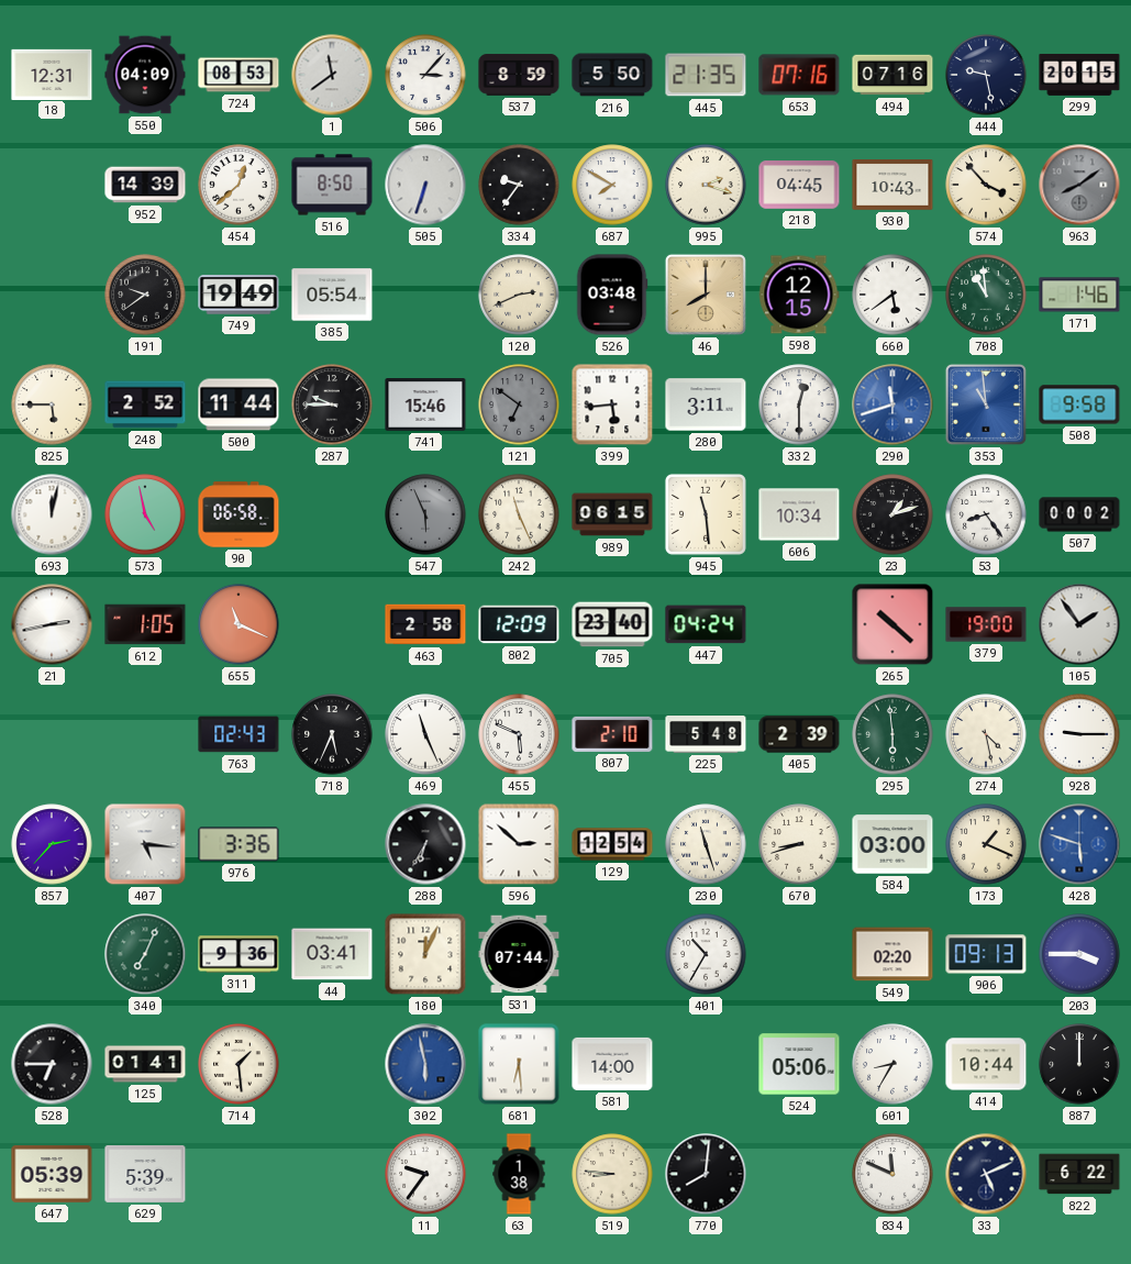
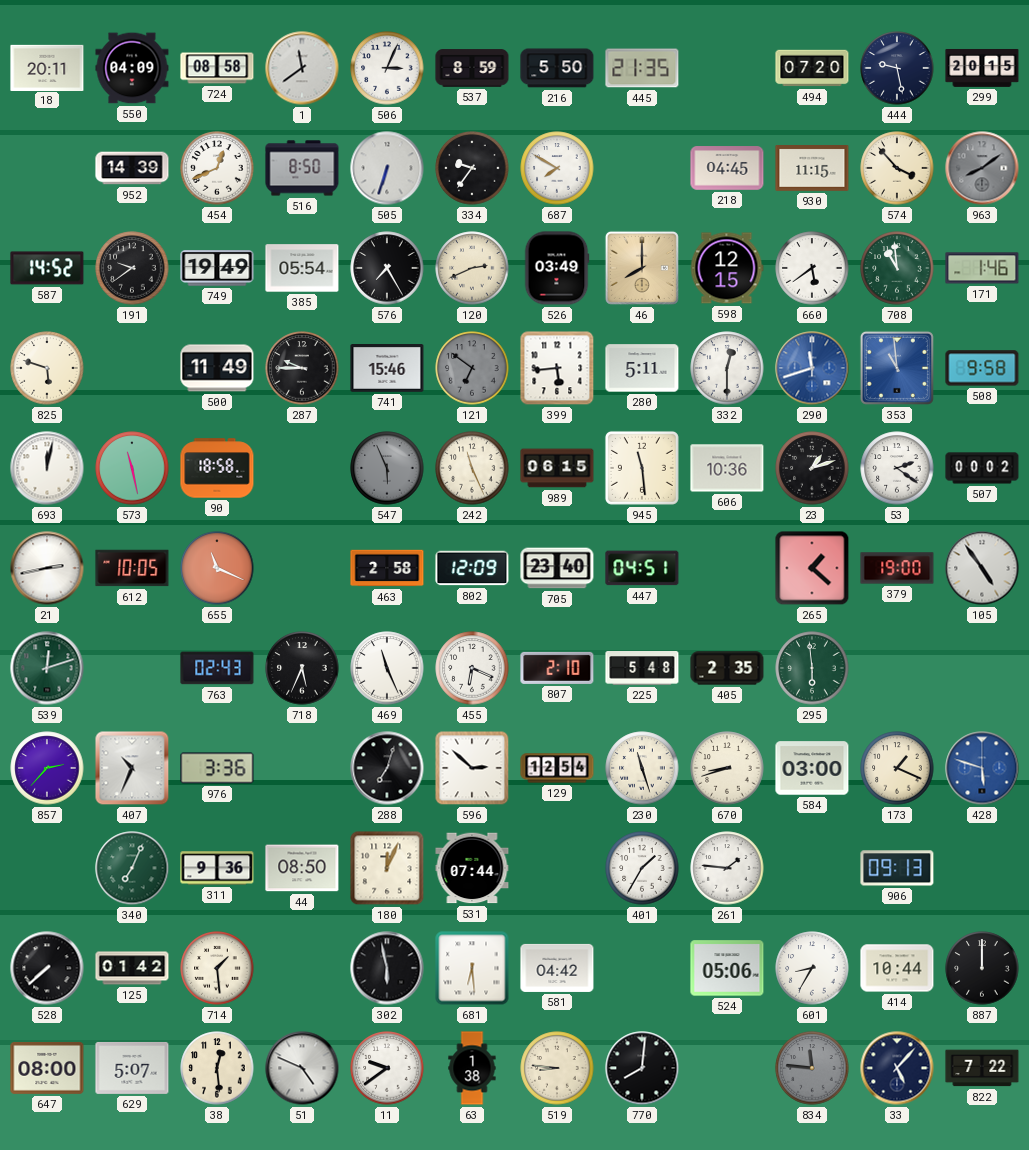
18: 12:31 -> 20:11
724: 08:53 -> 08:58
506: 3:07 -> 3:04
653: 07:16 -> none
494: 07:16 -> 07:20
454: 12:38 -> 12:41
995: 2:18 -> none
930: 10:43 -> 11:15
587: none -> 14:52
576: none -> 7:25
526: 03:48 -> 03:49
825: 5:45 -> 5:48
248: 2:52 -> none
500: 11:44 -> 11:49
280: 3:11 -> 5:11
573: 4:58 -> 11:28
90: 06:58 -> 18:58
606: 10:34 -> 10:36
53: 8:24 -> 2:21
612: 1:05 -> 10:05
447: 04:24 -> 04:51
265: 10:22 -> 1:22
105: 1:54 -> 4:54
539: none -> 12:12
455: 5:49 -> 6:19
405: 2:39 -> 2:35
274: 4:28 -> none
928: 9:15 -> none
407: 5:16 -> 10:34
288: 6:35 -> 7:03
44: 03:41 -> 08:50
401: 10:35 -> 1:35
261: none -> 1:46
549: 02:20 -> none
203: 3:45 -> none
528: 6:45 -> 7:38
125: 01:41 -> 01:42
302 dial: blue -> black
581: 14:00 -> 04:42
647: 05:39 -> 08:00
629: 5:39 -> 5:07
38: none -> 12:29
51: none -> 4:49
11: 9:36 -> 9:39
834: 11:49 -> 11:46
834 dial: white -> grey
33: 5:11 -> 5:07
822: 6:22 -> 7:22
